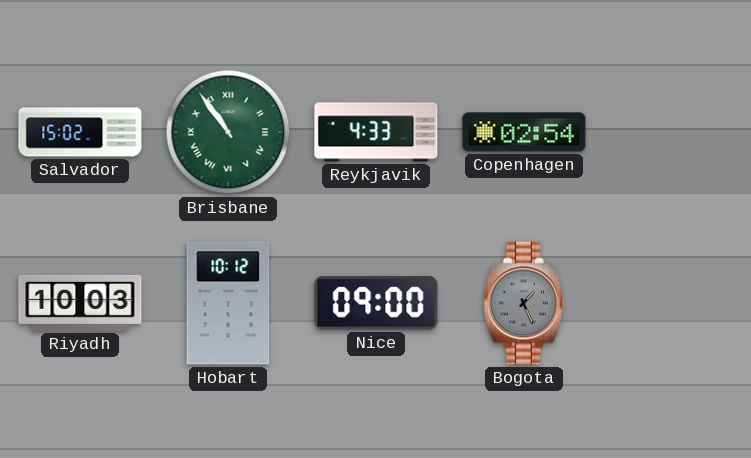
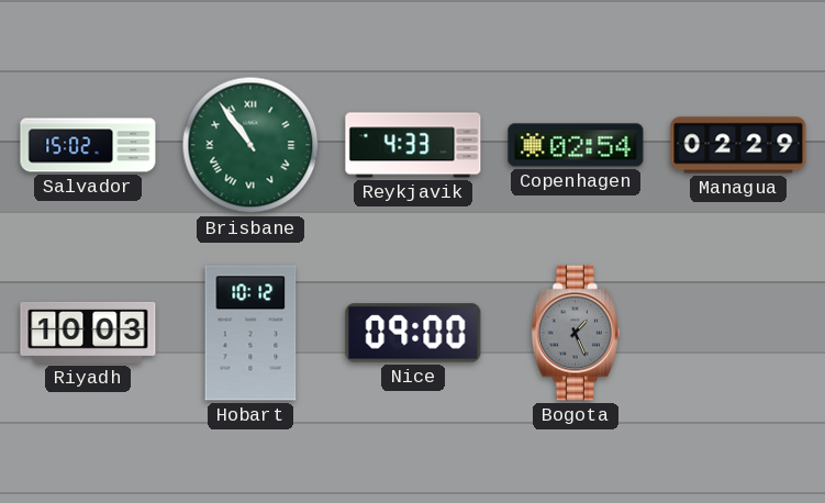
Managua: none -> 02:29
